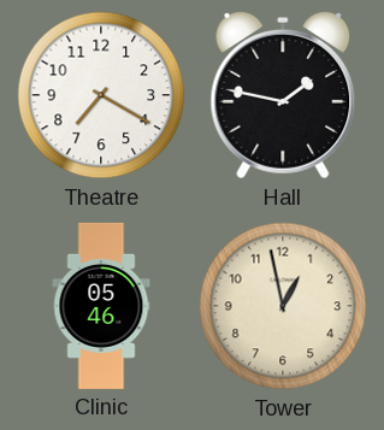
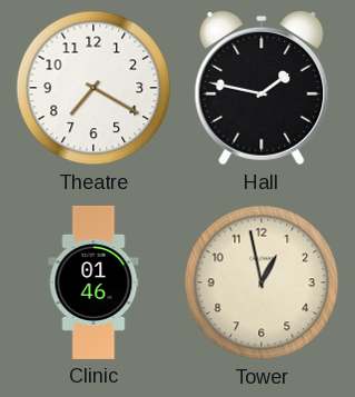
Clinic: 05:46 -> 01:46
